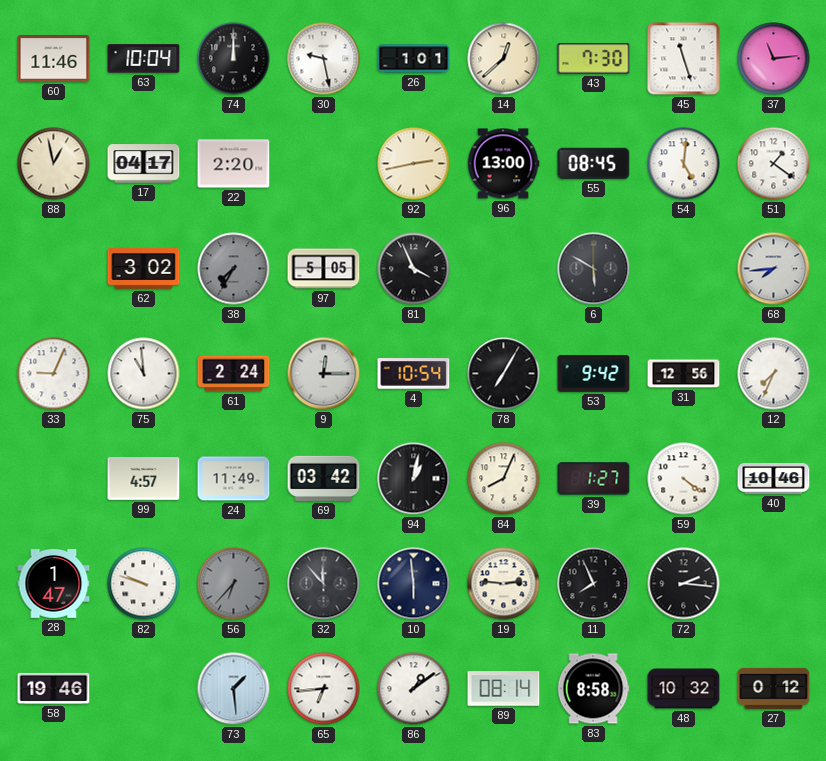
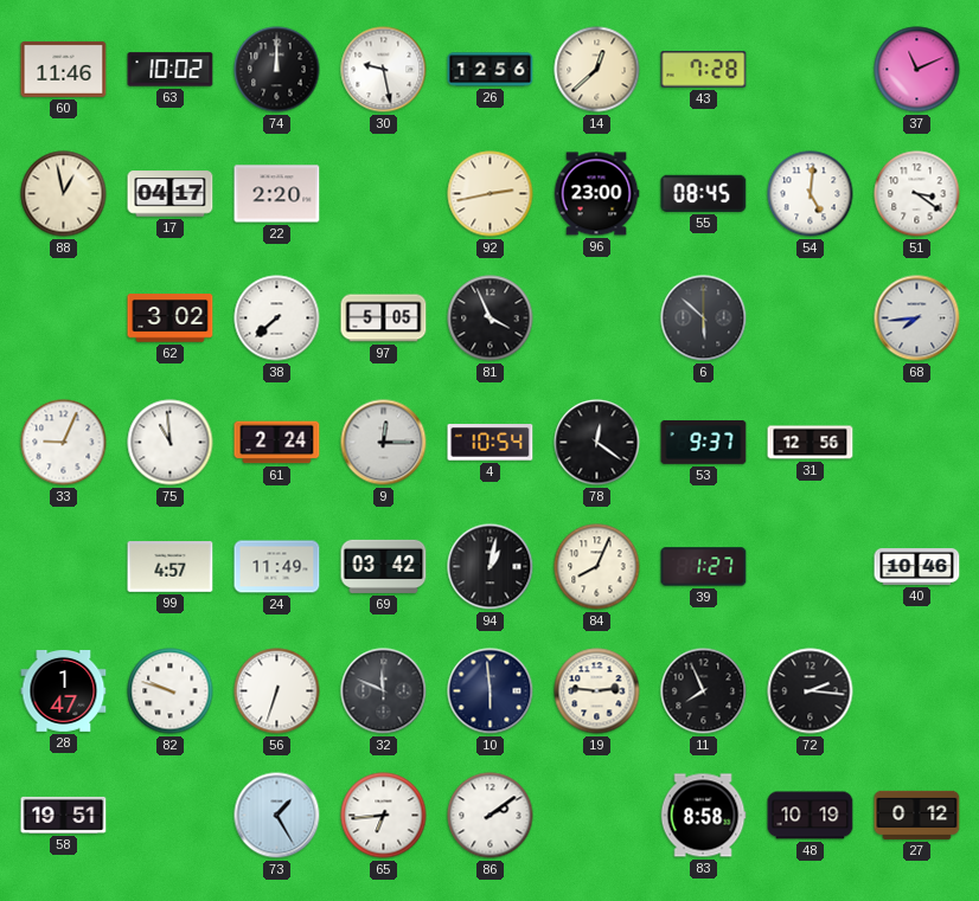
63: 10:04 -> 10:02
26: 1:01 -> 12:56
43: 7:30 -> 7:28
45: 11:27 -> none
37: 11:14 -> 11:11
96: 13:00 -> 23:00
51: 1:21 -> 3:21
38: 7:35 -> 7:38
38 dial: grey -> white
6: 5:50 -> 5:52
78: 7:05 -> 12:21
53: 9:42 -> 9:37
12: 7:34 -> none
59: 4:21 -> none
56: 6:37 -> 6:33
56 dial: grey -> white
32: 11:53 -> 11:49
58: 19:46 -> 19:51
73: 1:29 -> 1:25
86: 1:09 -> 2:09
89: 08:14 -> none
48: 10:32 -> 10:19
